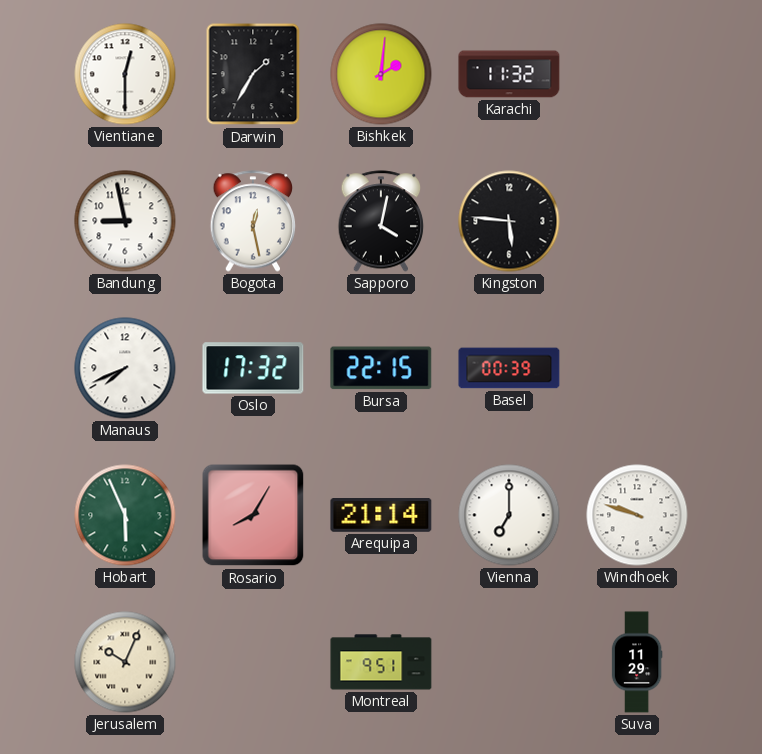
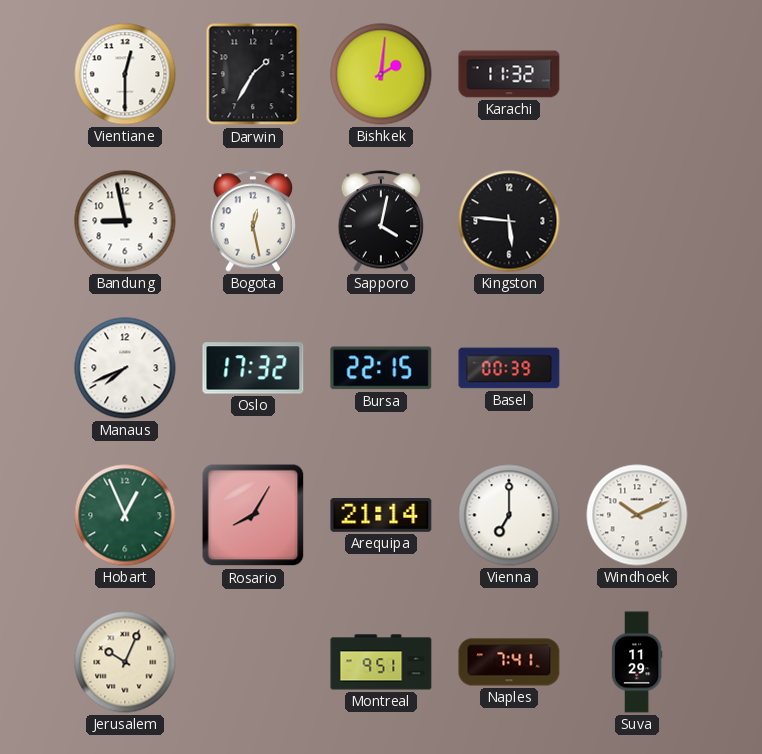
Hobart: 5:56 -> 12:56
Windhoek: 9:48 -> 10:11
Naples: none -> 7:41
